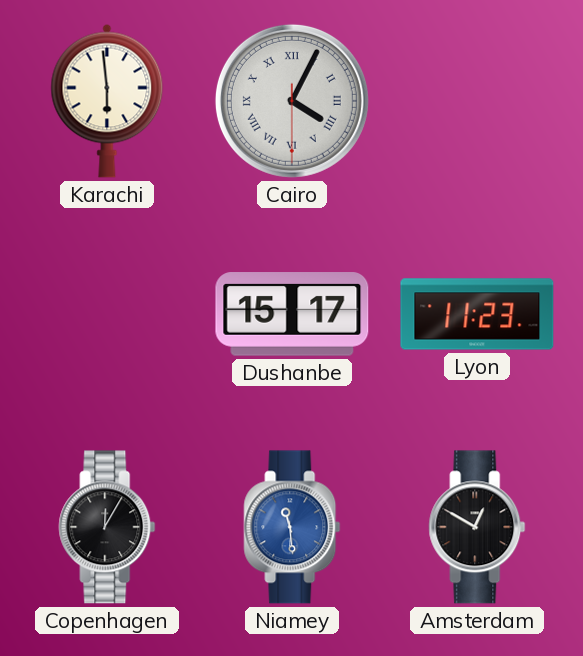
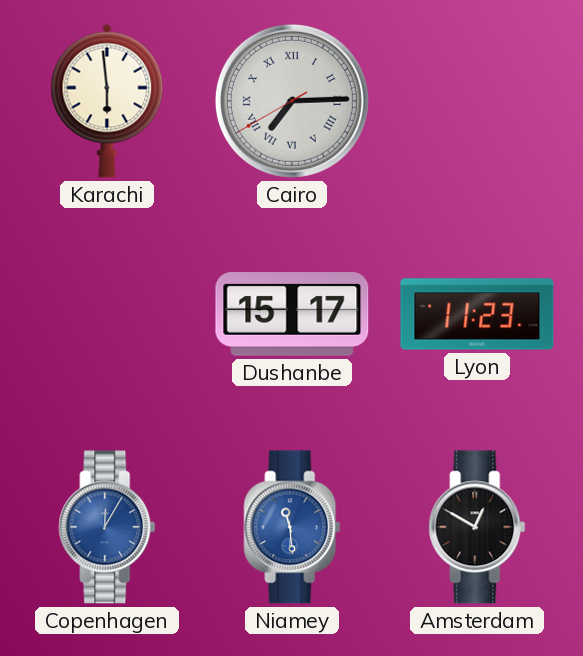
Cairo: 4:04 -> 7:14
Copenhagen dial: black -> blue
